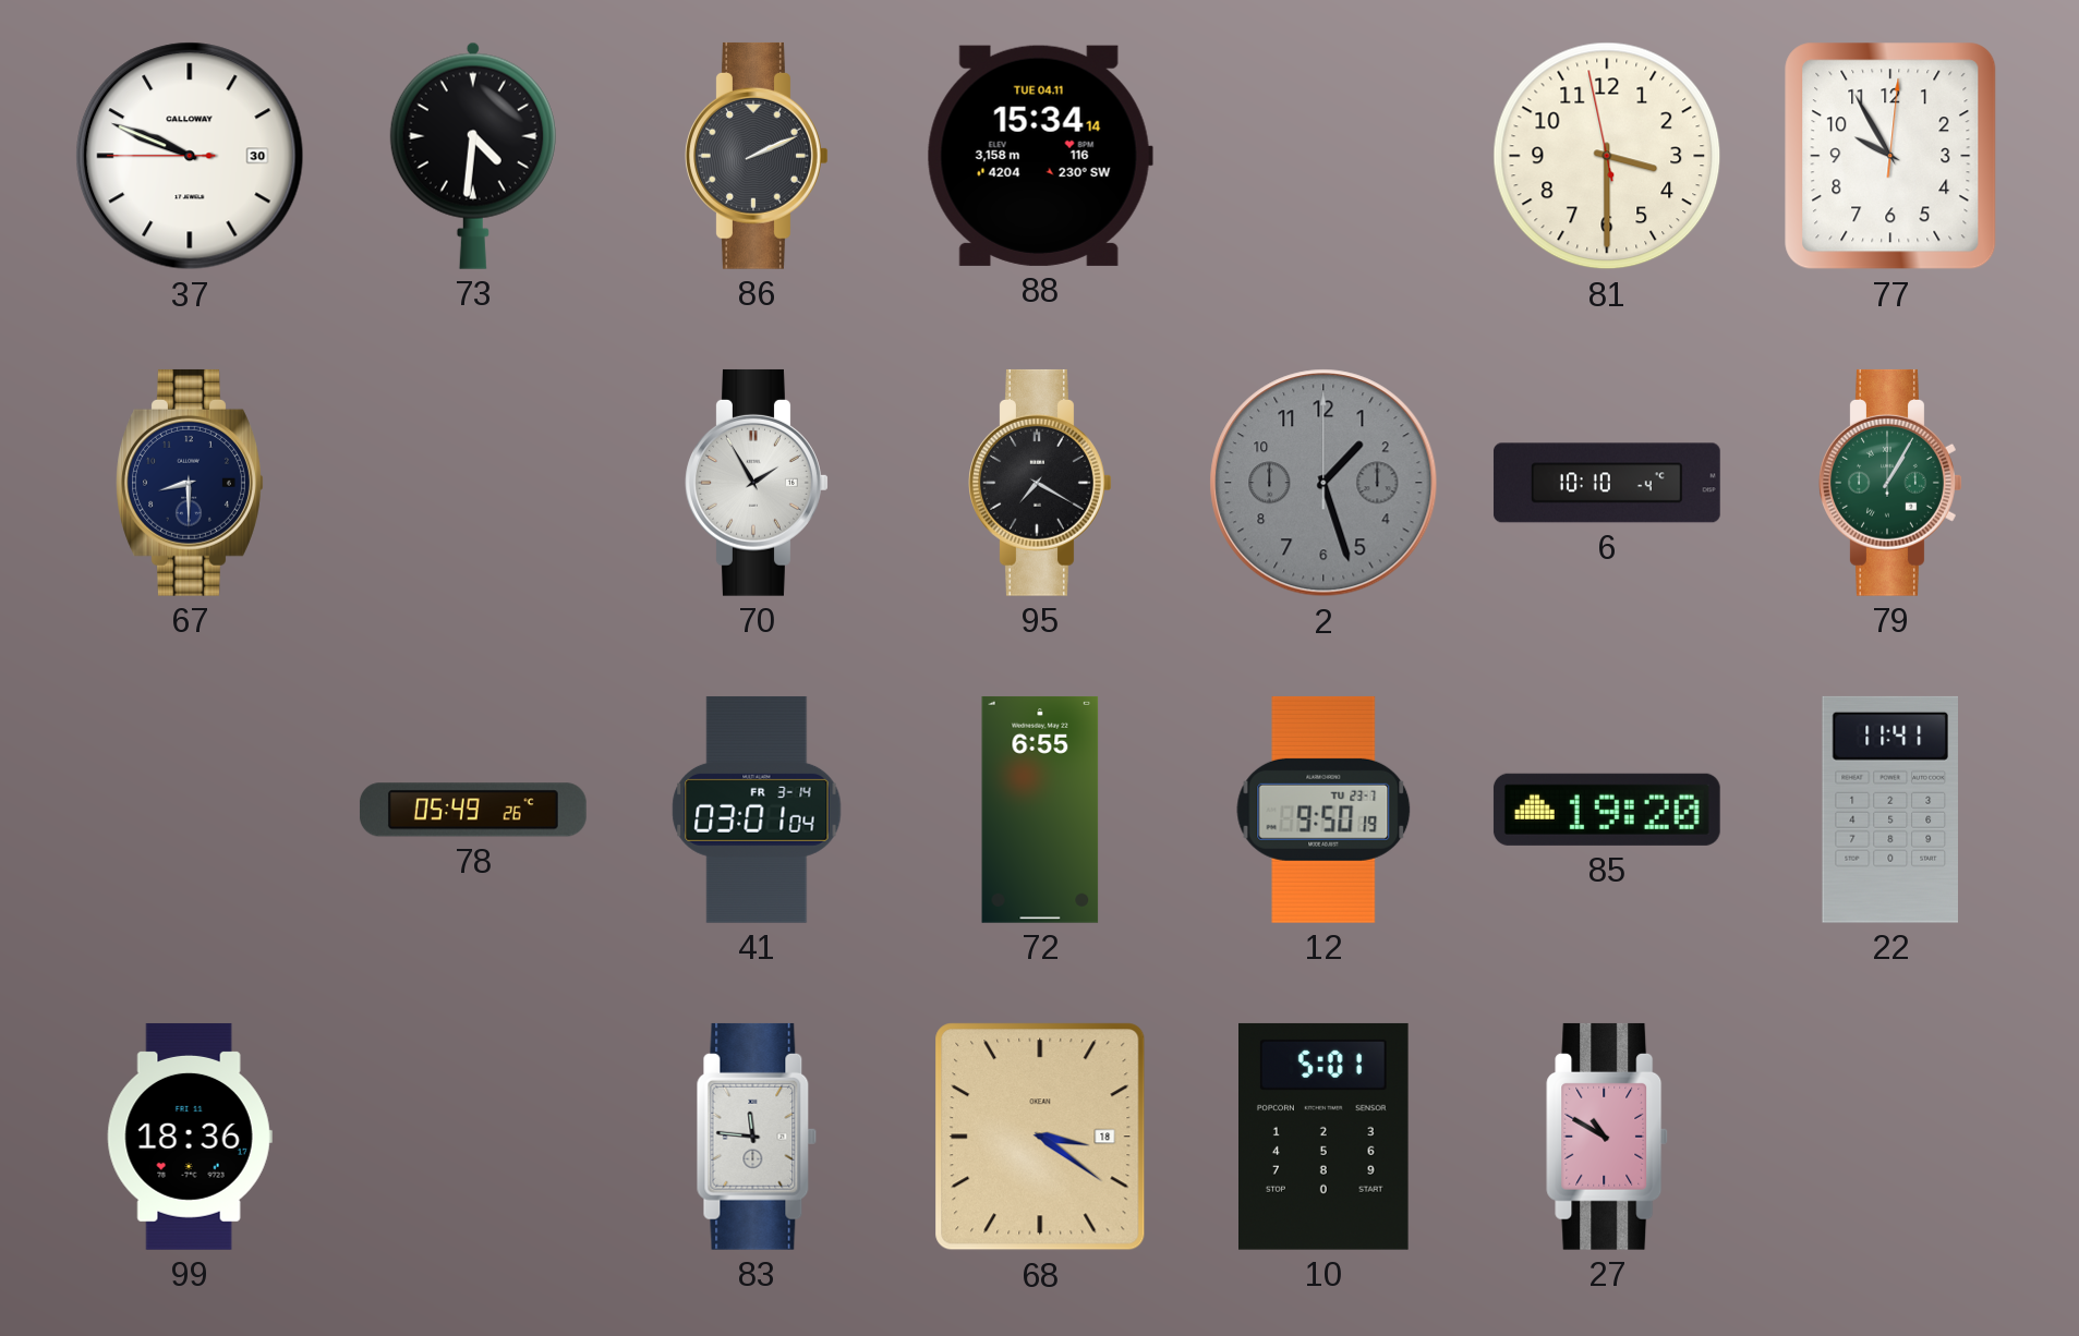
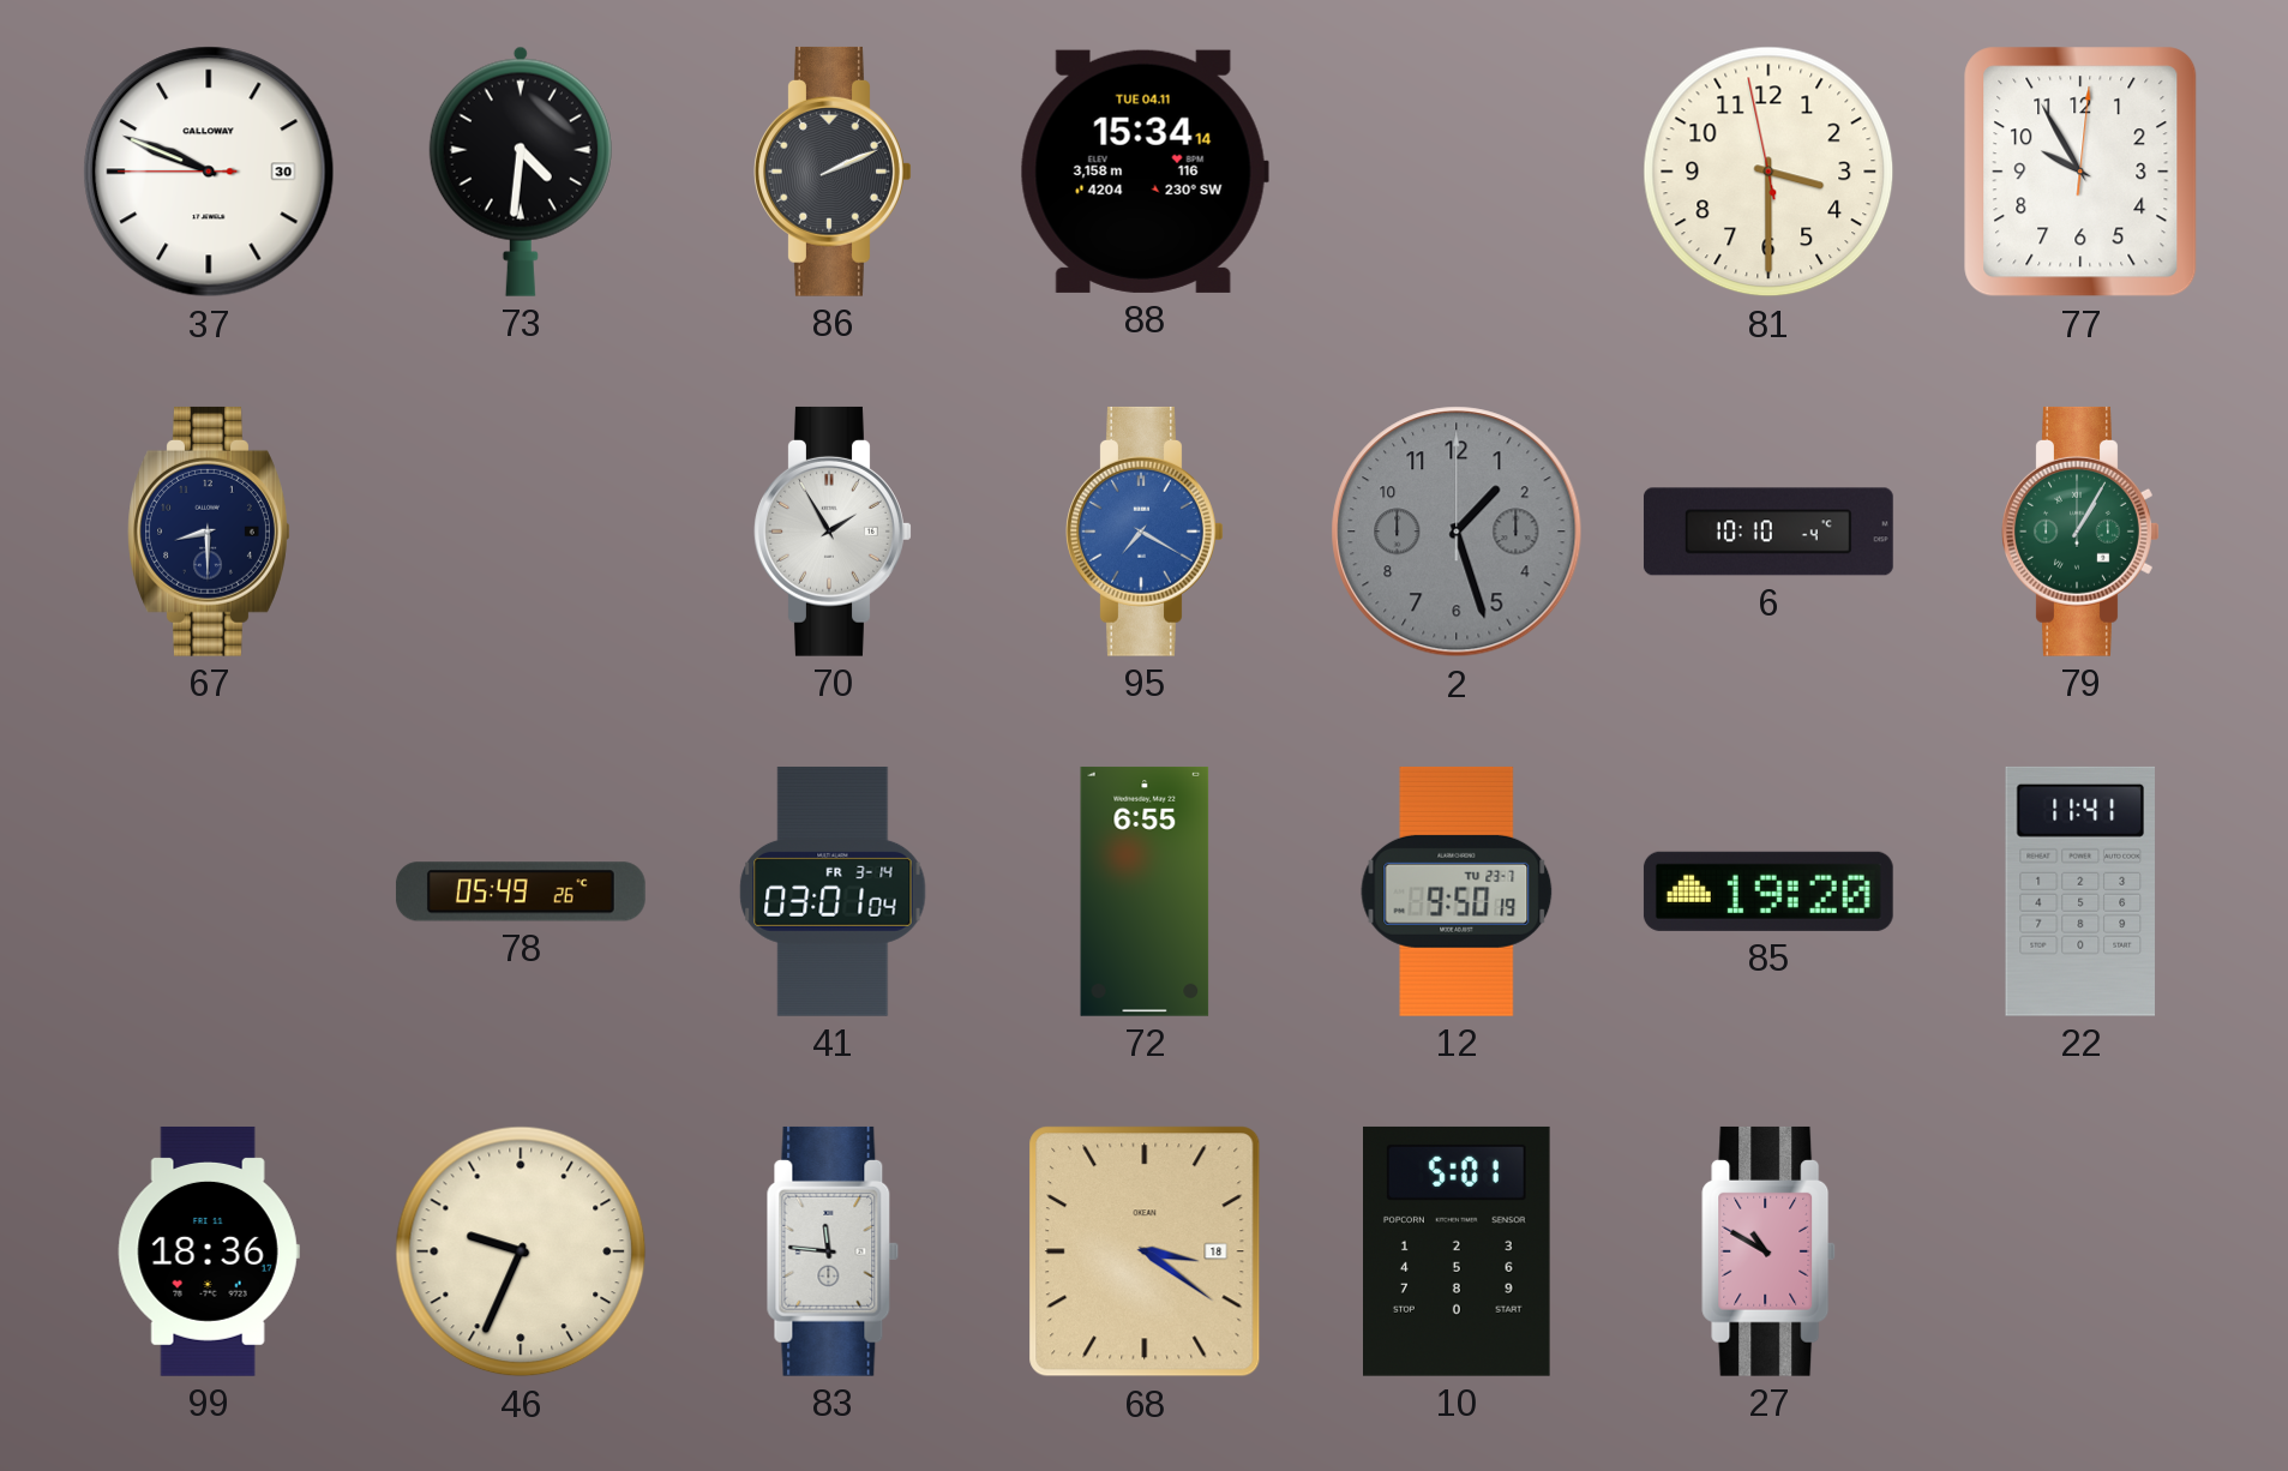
95 dial: black -> blue
46: none -> 9:34
